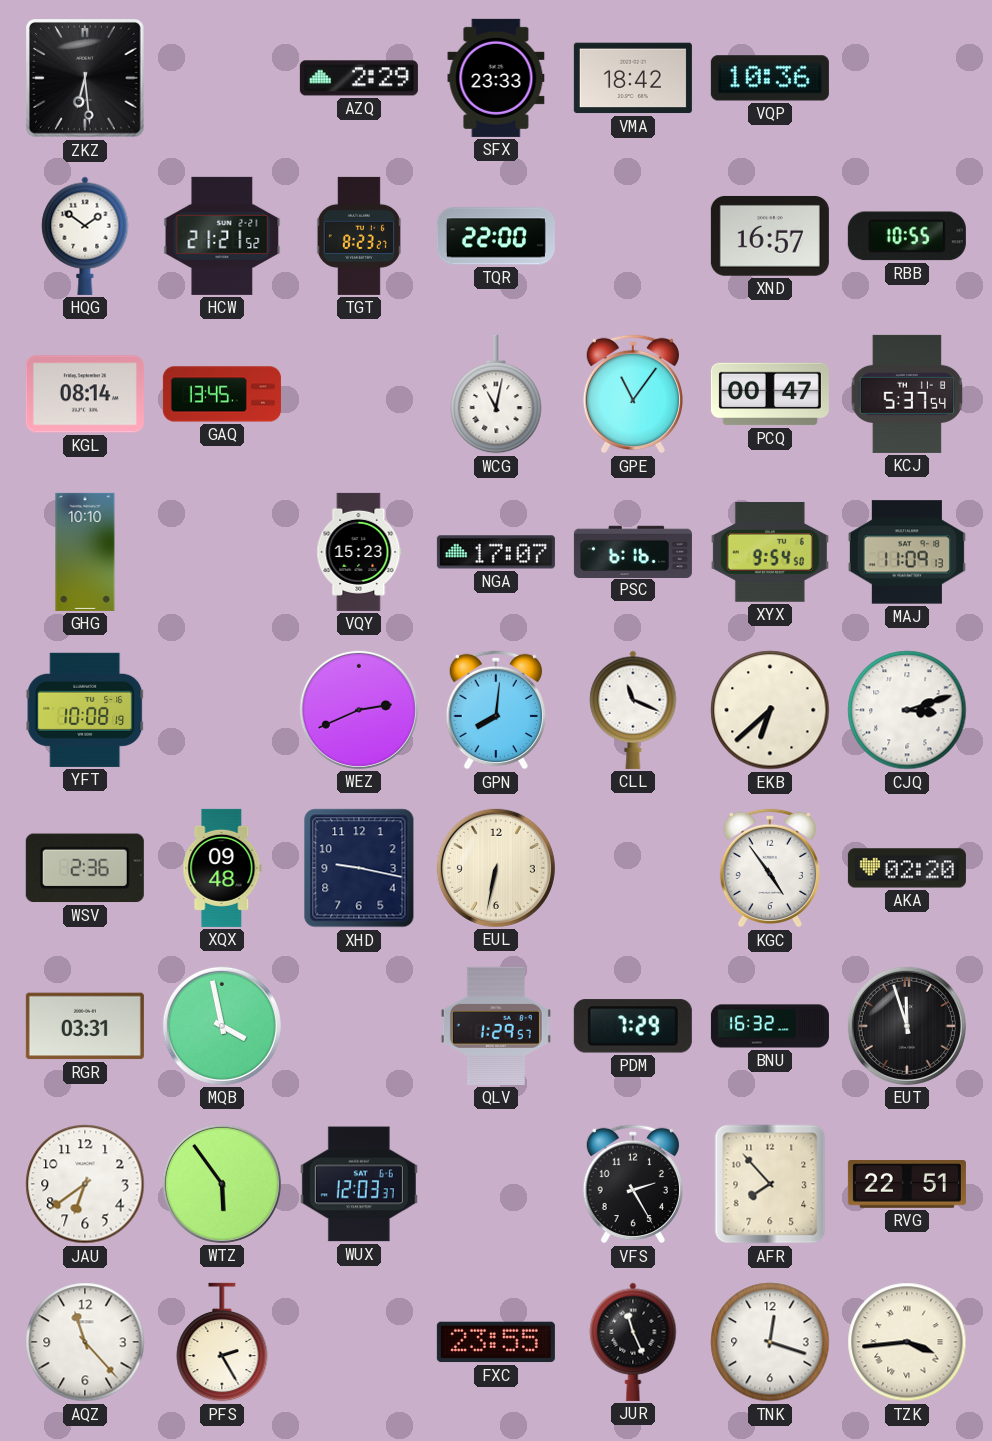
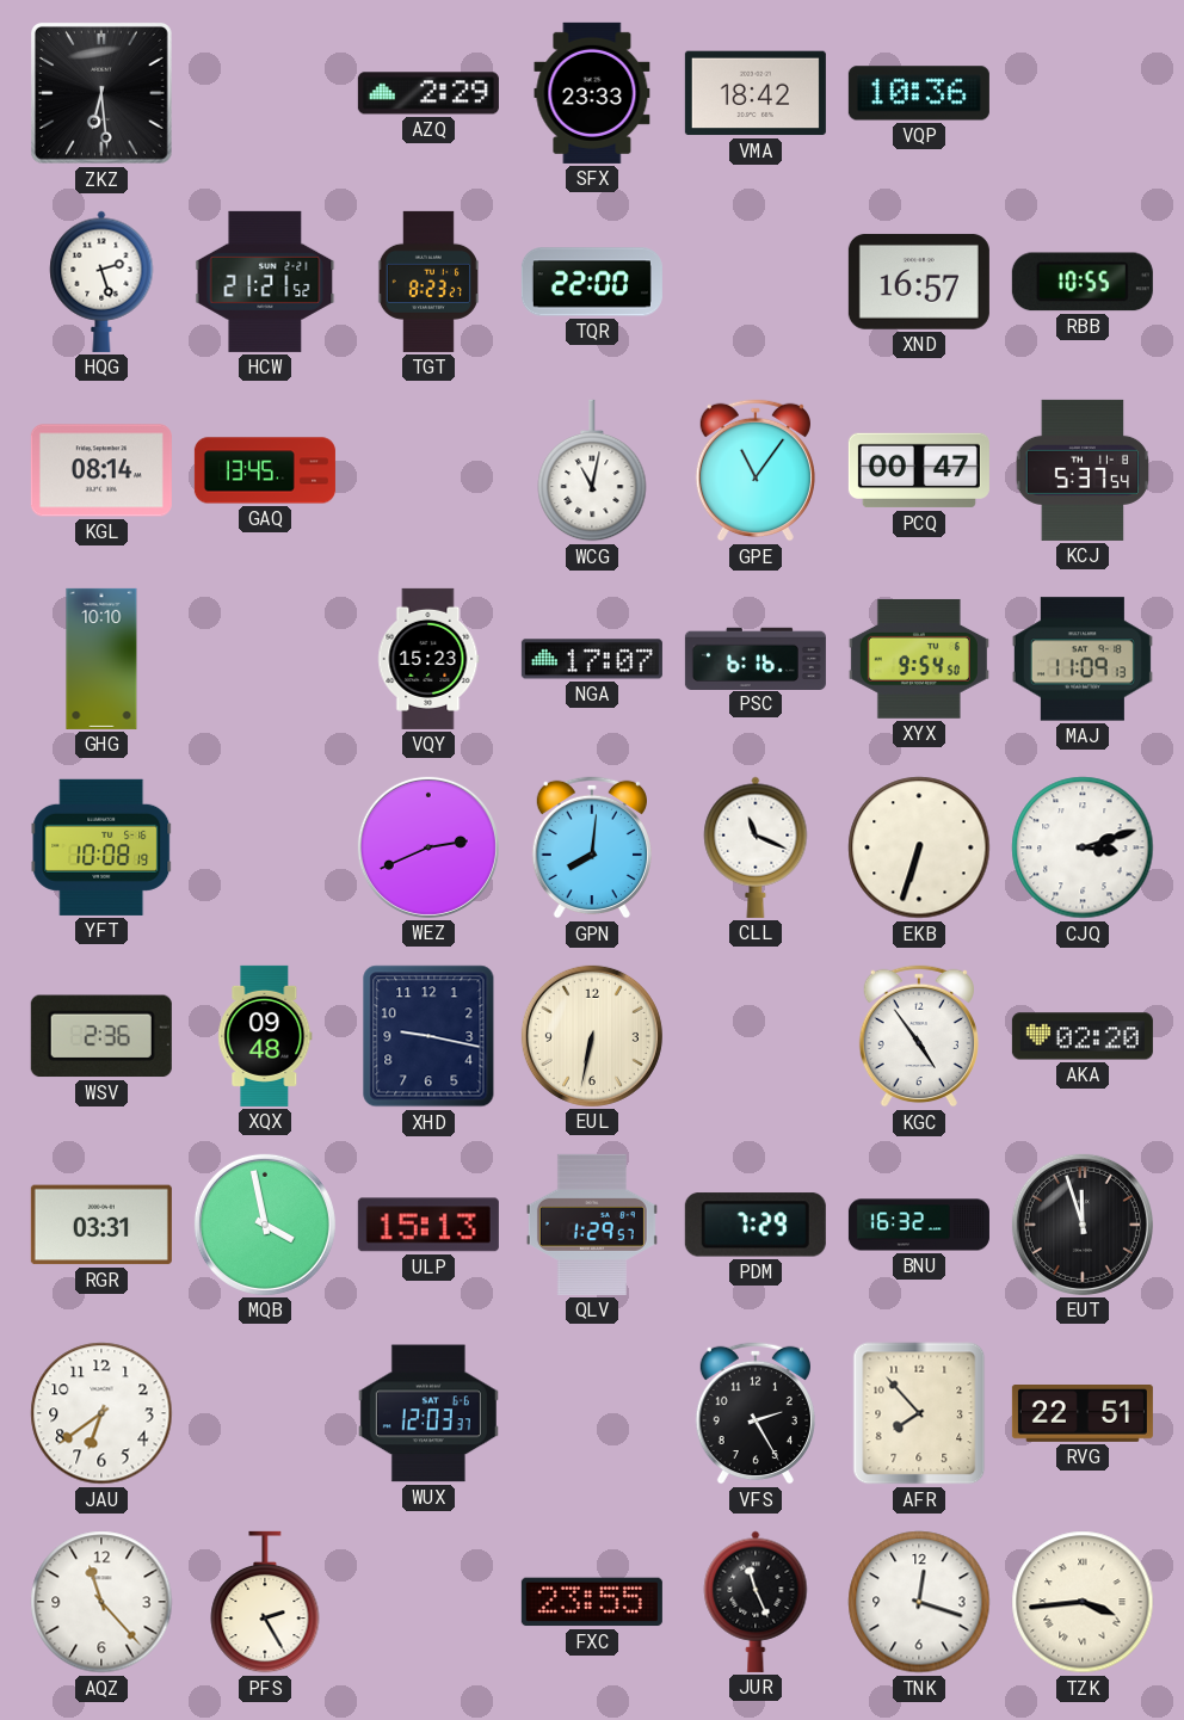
HQG: 1:51 -> 2:27
EKB: 6:38 -> 6:33
ULP: none -> 15:13
WTZ: 5:54 -> none
